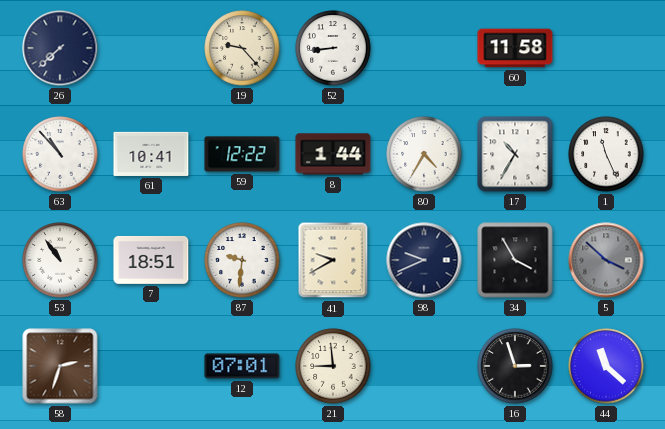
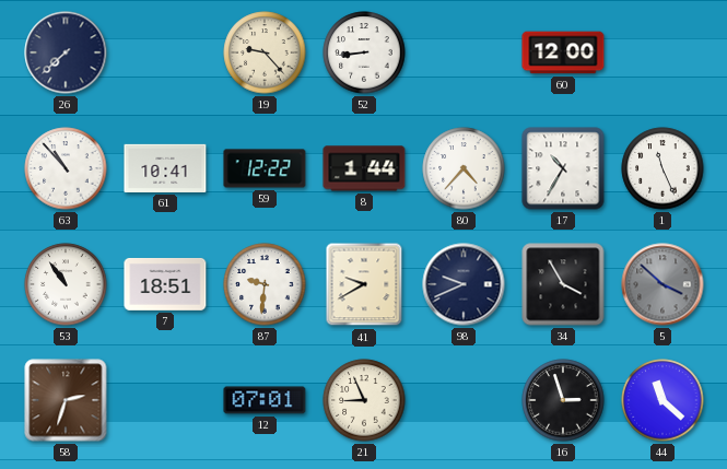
60: 11:58 -> 12:00
80: 4:35 -> 4:37
21: 8:59 -> 8:56
